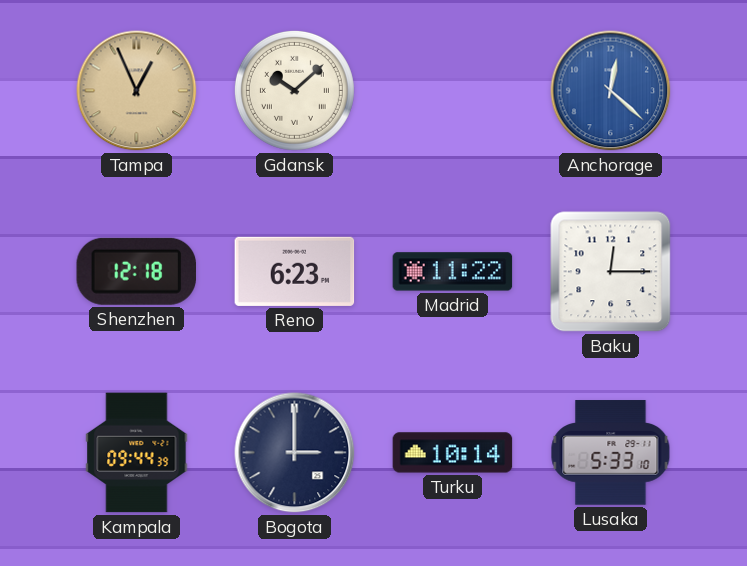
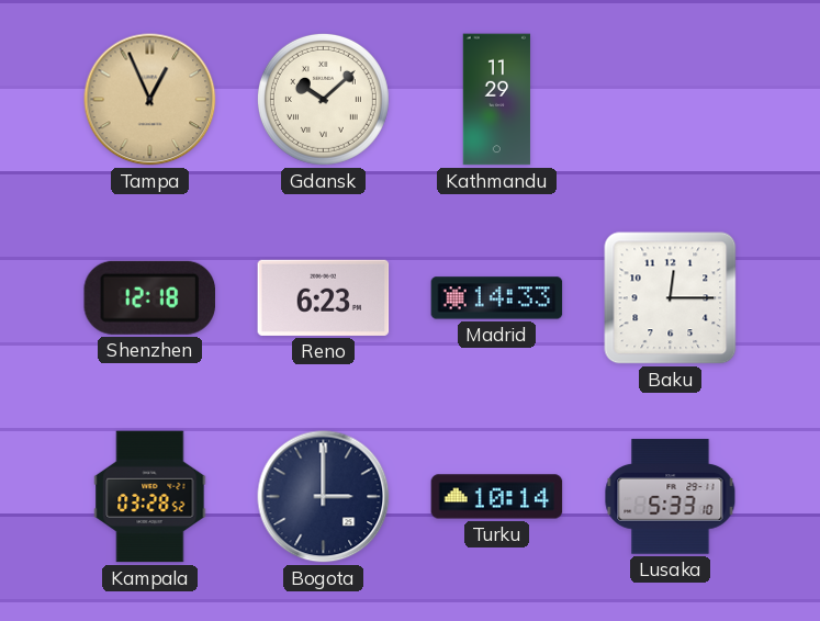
Kathmandu: none -> 11:29
Anchorage: 12:22 -> none
Madrid: 11:22 -> 14:33
Kampala: 09:44 -> 03:28
